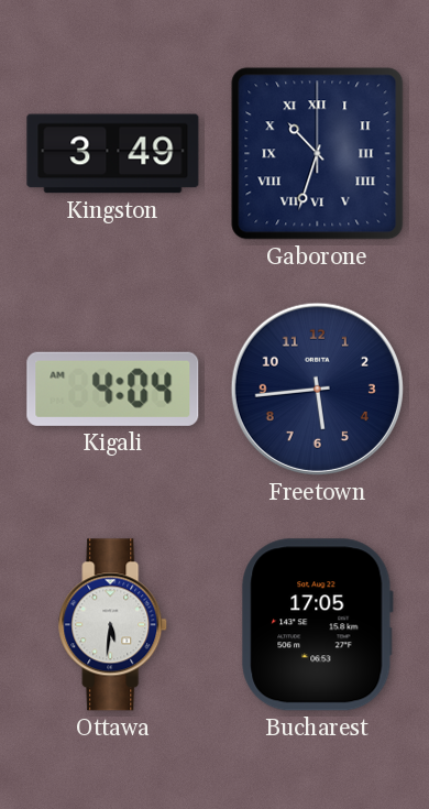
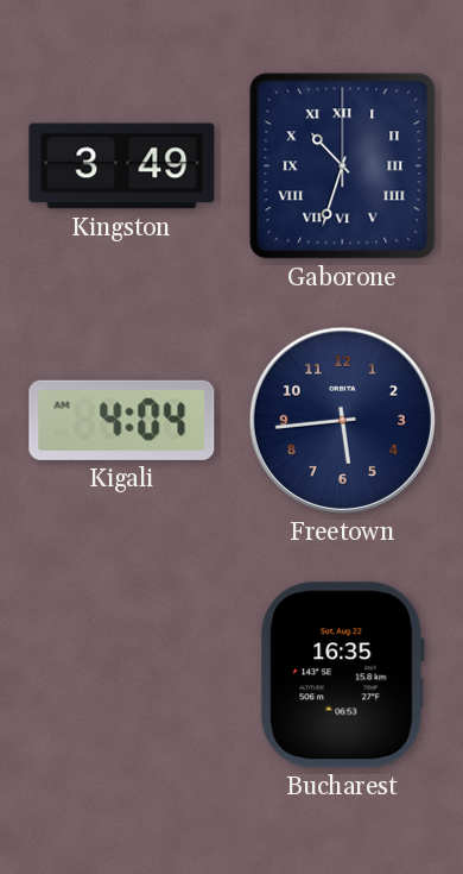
Ottawa: 5:31 -> none
Bucharest: 17:05 -> 16:35
